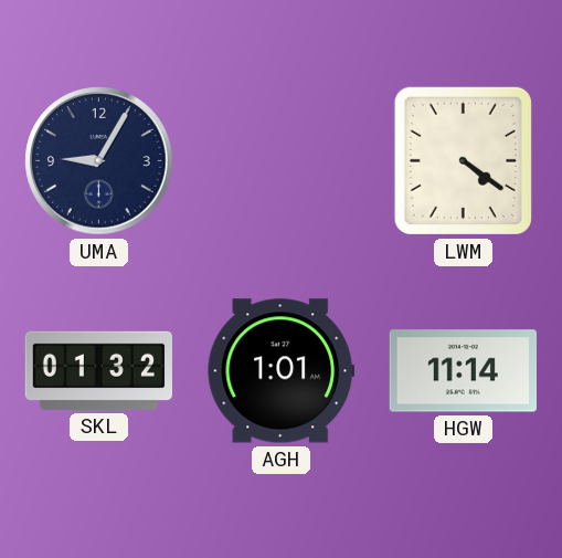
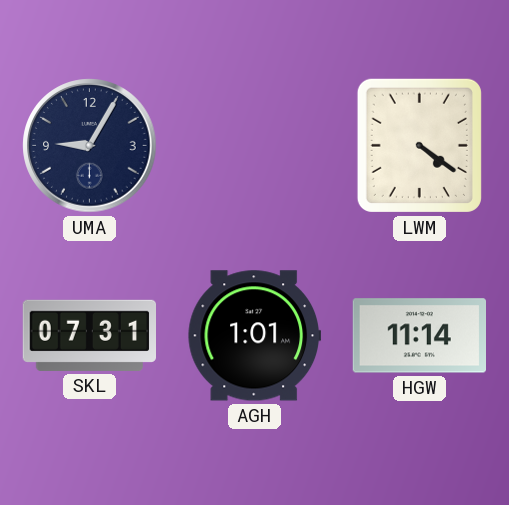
SKL: 01:32 -> 07:31
